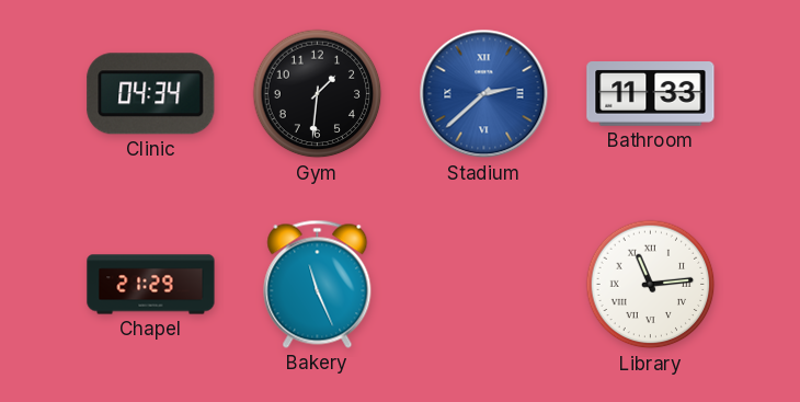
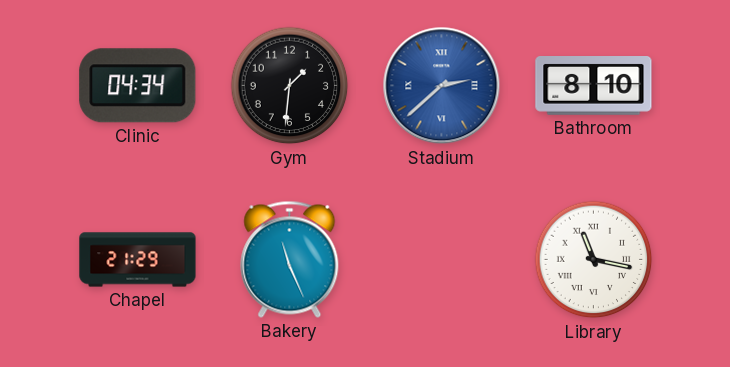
Bathroom: 11:33 -> 8:10
Library: 11:14 -> 11:17
